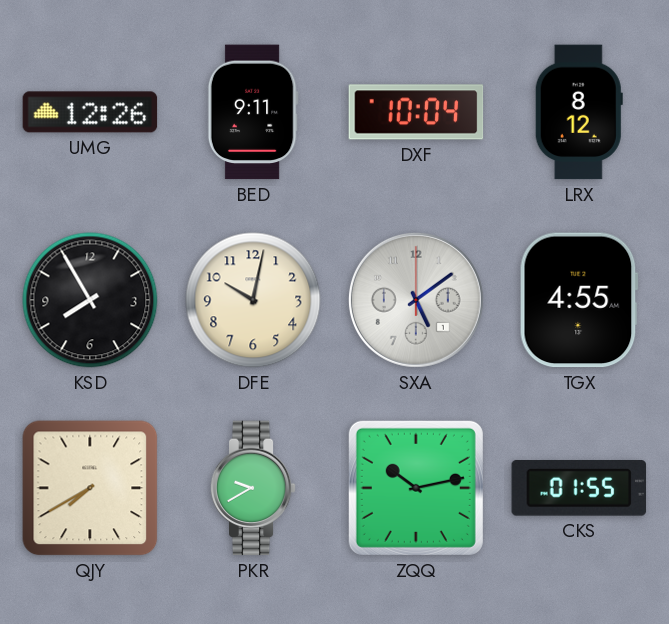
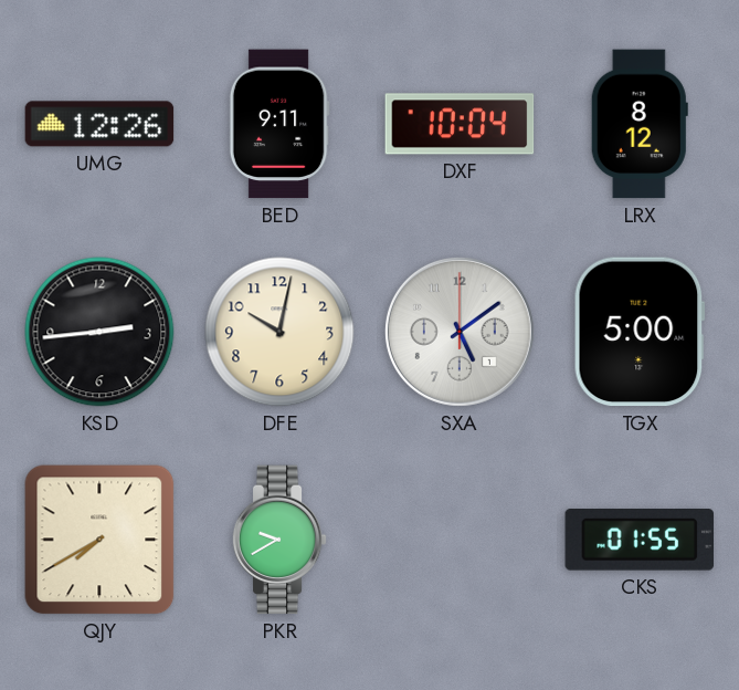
KSD: 7:55 -> 2:44
TGX: 4:55 -> 5:00
ZQQ: 10:13 -> none
